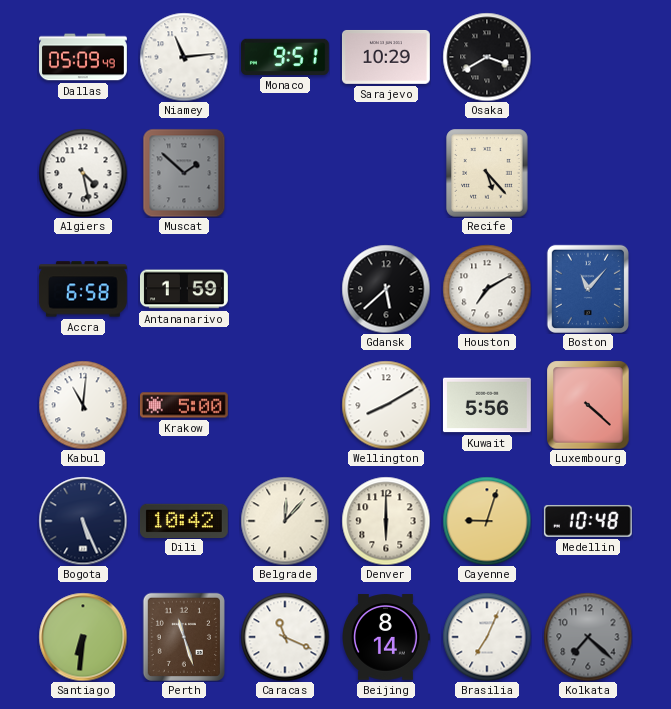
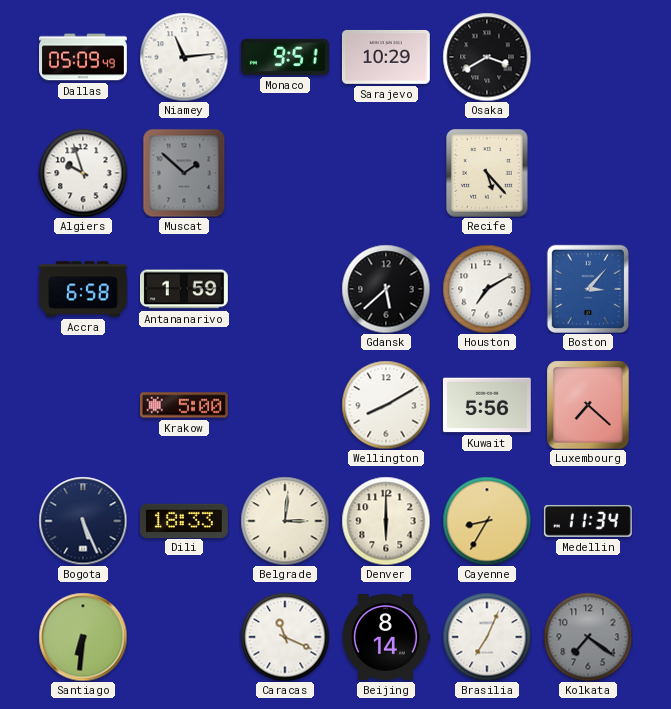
Algiers: 4:28 -> 9:57
Boston: 11:07 -> 3:07
Kabul: 11:01 -> none
Luxembourg: 4:22 -> 7:22
Dili: 10:42 -> 18:33
Belgrade: 12:07 -> 3:01
Cayenne: 9:03 -> 8:35
Medellin: 10:48 -> 11:34
Perth: 11:27 -> none
Kolkata: 7:22 -> 7:21
